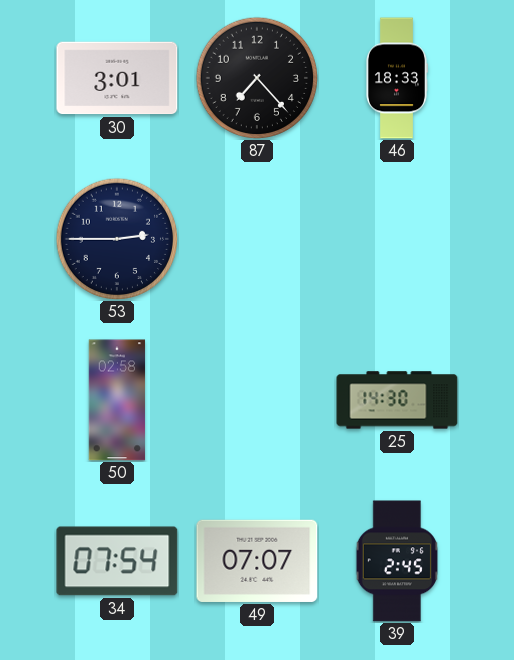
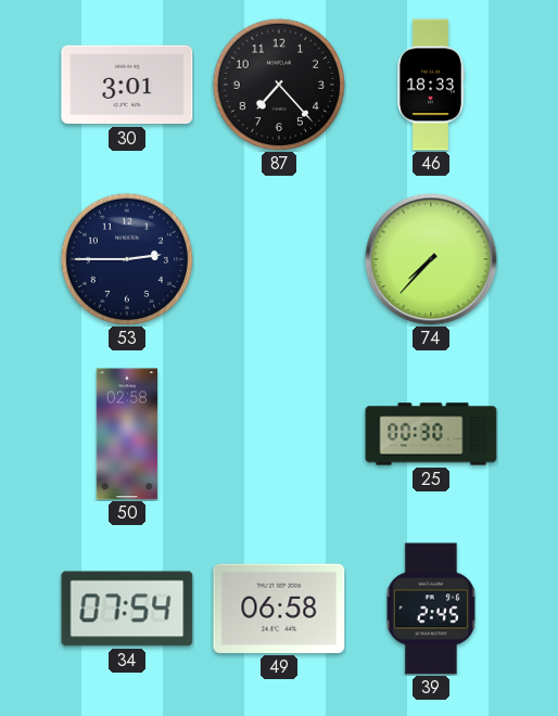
74: none -> 7:37
25: 14:30 -> 00:30
49: 07:07 -> 06:58
